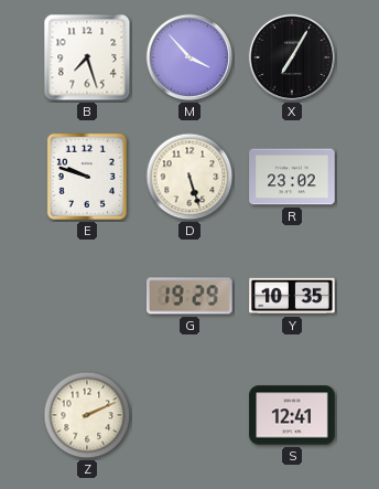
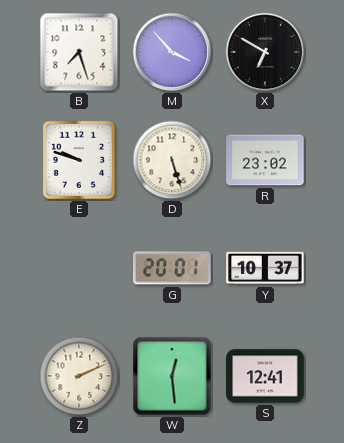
X: 7:05 -> 6:50
G: 19:29 -> 20:01
Y: 10:35 -> 10:37
W: none -> 12:29
